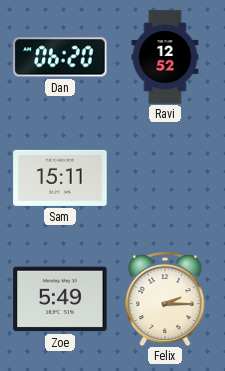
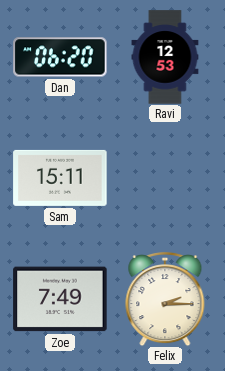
Ravi: 12:52 -> 12:53
Zoe: 5:49 -> 7:49
